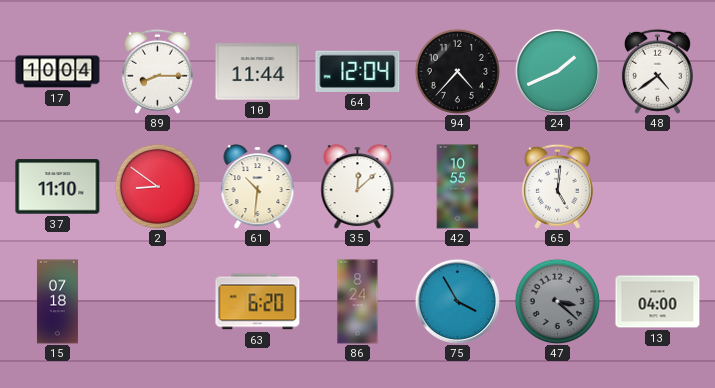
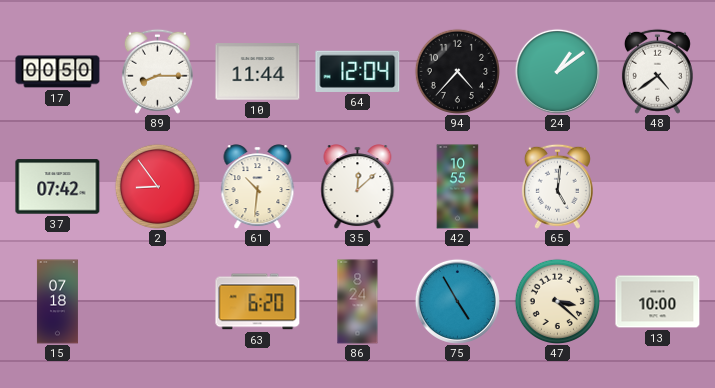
17: 10:04 -> 00:50
24: 1:41 -> 1:09
37: 11:10 -> 07:42
2: 8:51 -> 8:54
75: 3:55 -> 4:55
47 dial: grey -> cream
13: 04:00 -> 10:00
